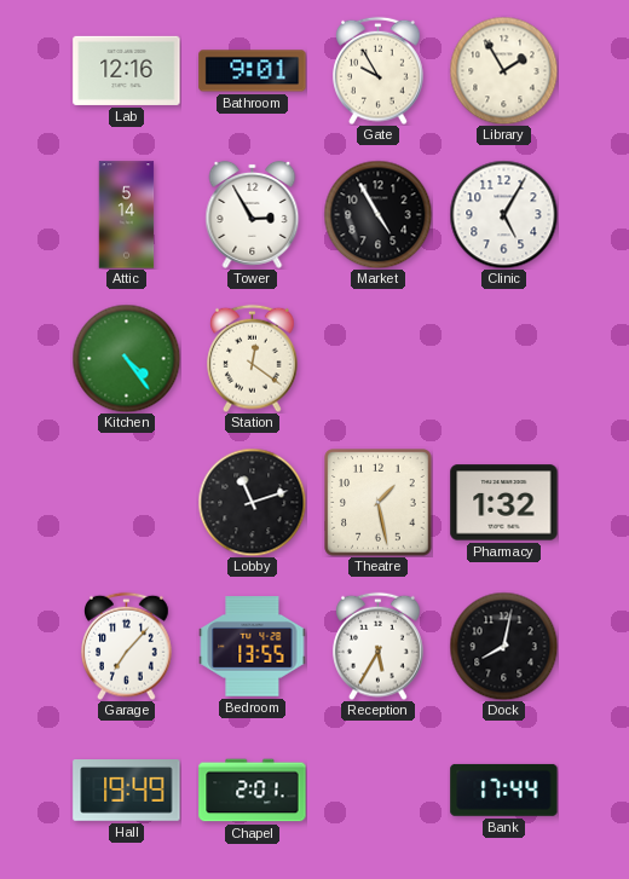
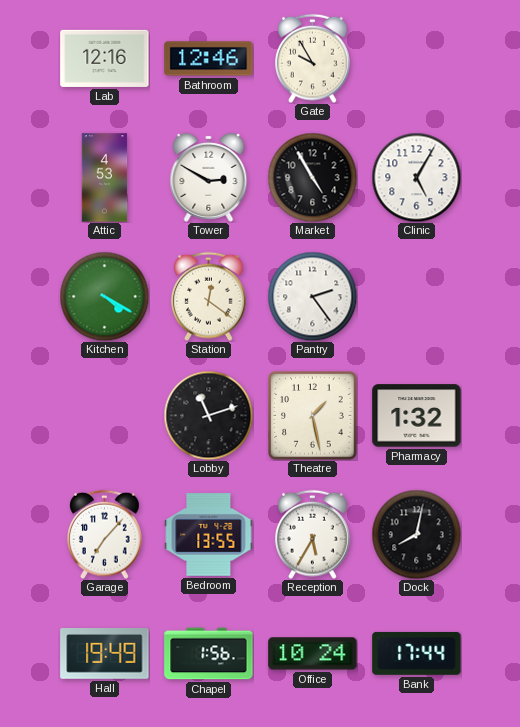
Bathroom: 9:01 -> 12:46
Library: 1:55 -> none
Attic: 5:14 -> 4:53
Tower: 2:55 -> 2:50
Kitchen: 4:24 -> 4:20
Pantry: none -> 2:24
Chapel: 2:01 -> 1:56
Office: none -> 10:24
